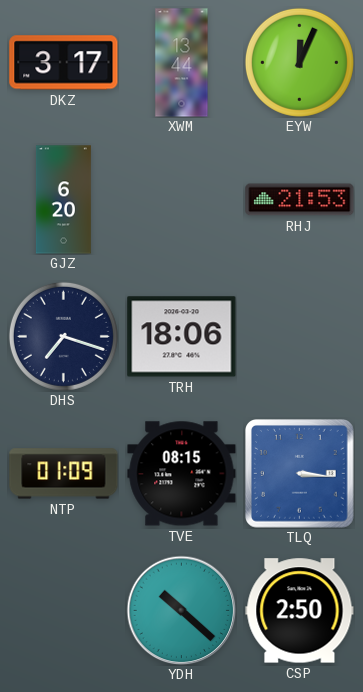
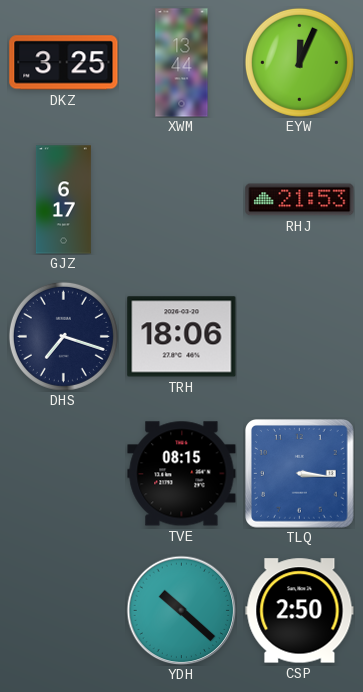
DKZ: 3:17 -> 3:25
GJZ: 6:20 -> 6:17
NTP: 01:09 -> none
